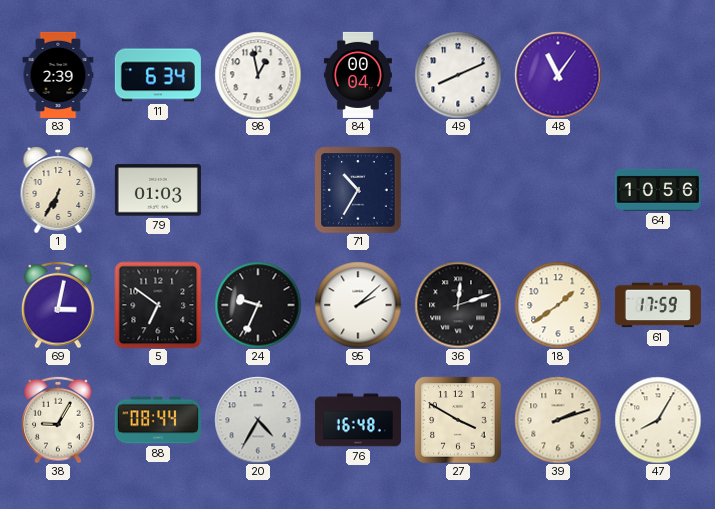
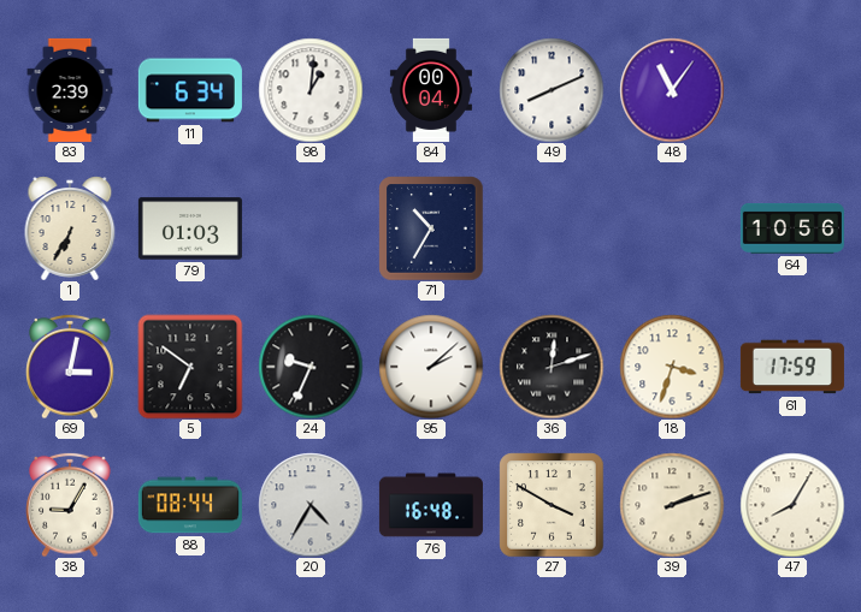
98: 12:58 -> 1:01
18: 1:39 -> 3:33
